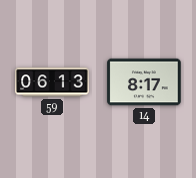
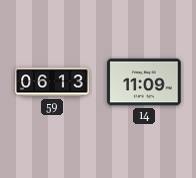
14: 8:17 -> 11:09
